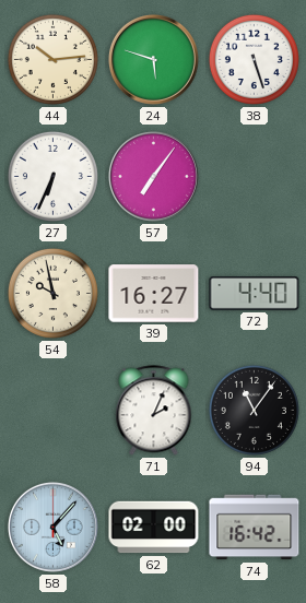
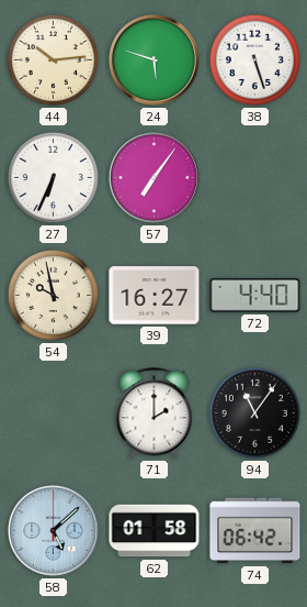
71: 2:04 -> 2:00
58: 5:07 -> 5:08
62: 02:00 -> 01:58
74: 16:42 -> 06:42
